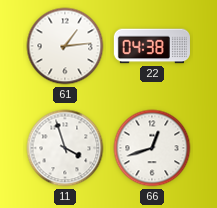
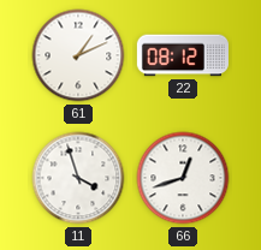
61: 1:14 -> 1:11
22: 04:38 -> 08:12
